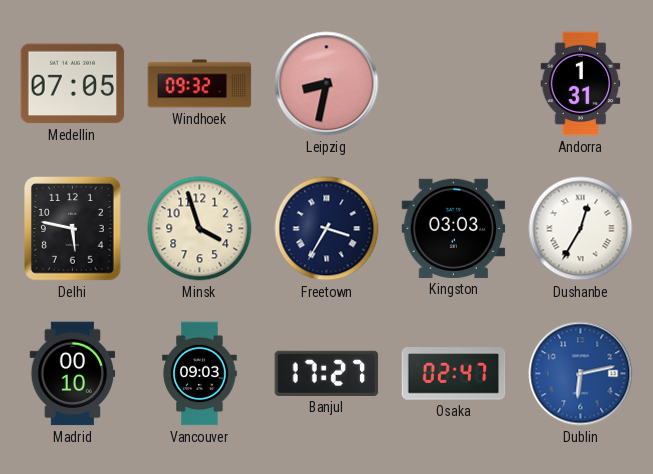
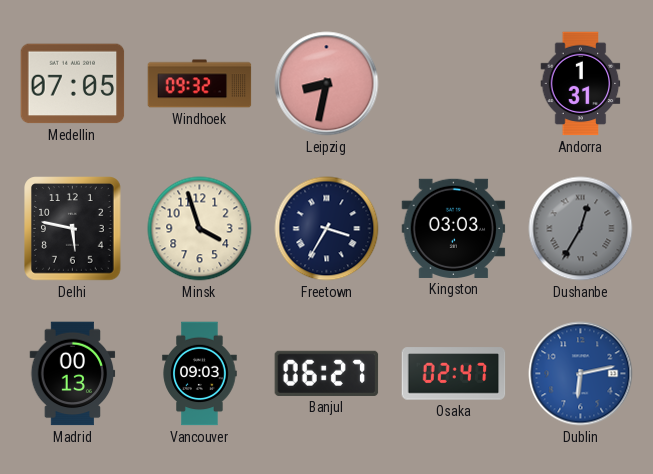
Dushanbe dial: white -> grey
Madrid: 00:10 -> 00:13
Banjul: 17:27 -> 06:27
